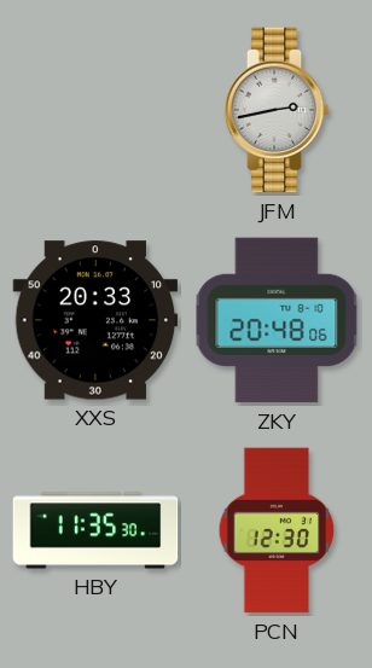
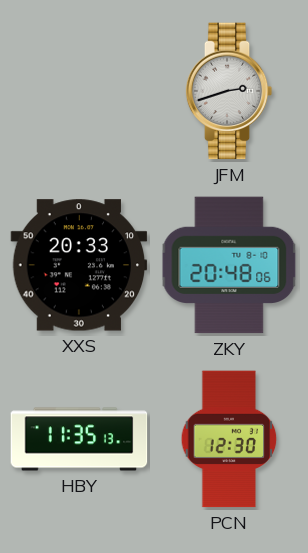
JFM: 2:43 -> 2:42
HBY: 11:35:30 -> 11:35:13
